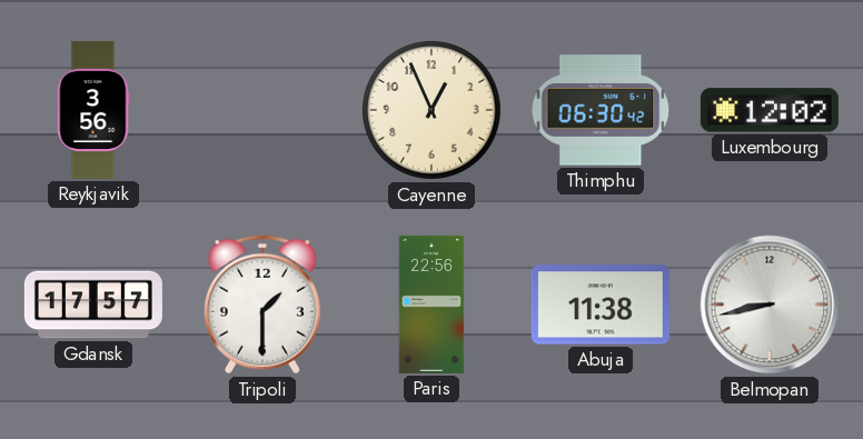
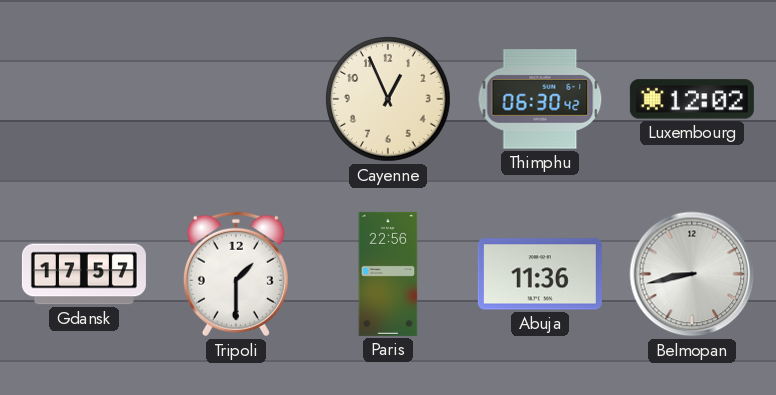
Reykjavik: 3:56 -> none
Abuja: 11:38 -> 11:36
